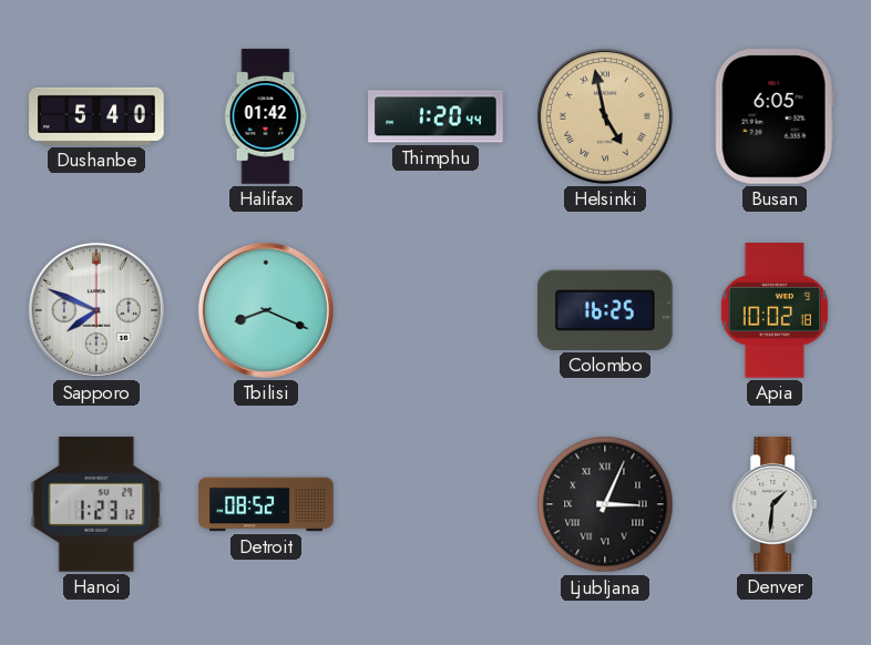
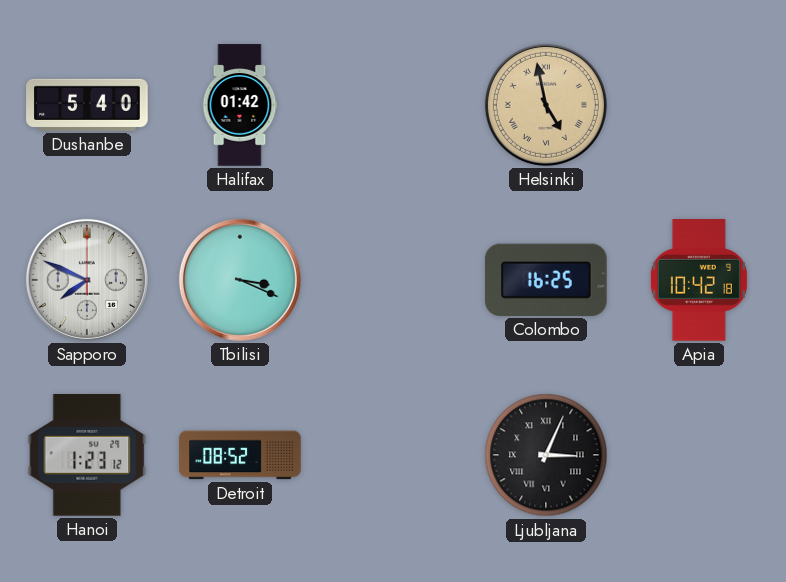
Thimphu: 1:20 -> none
Busan: 6:05 -> none
Tbilisi: 8:19 -> 3:19
Apia: 10:02 -> 10:42
Denver: 1:31 -> none
